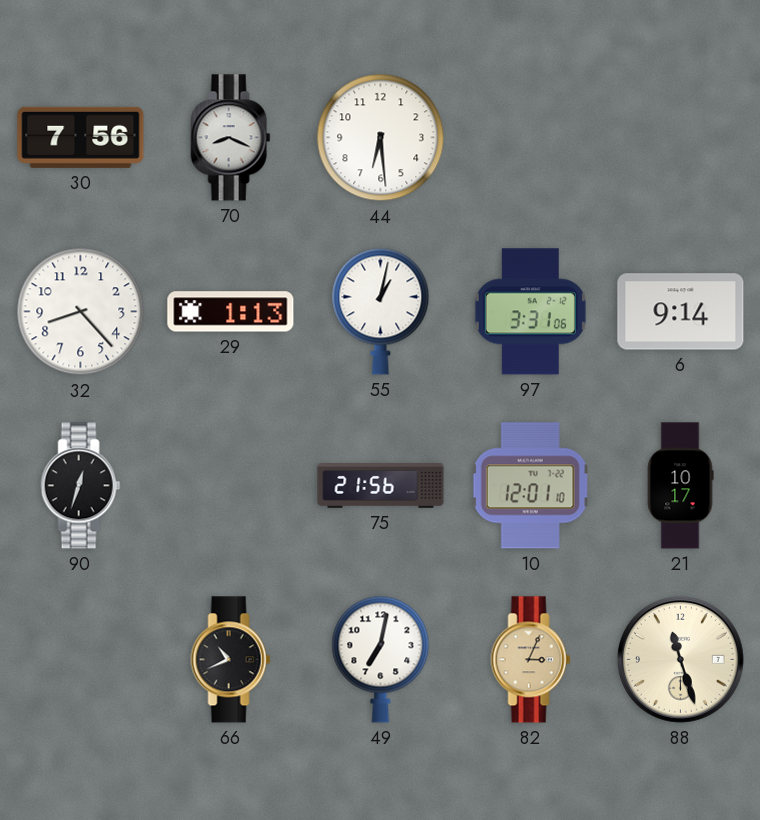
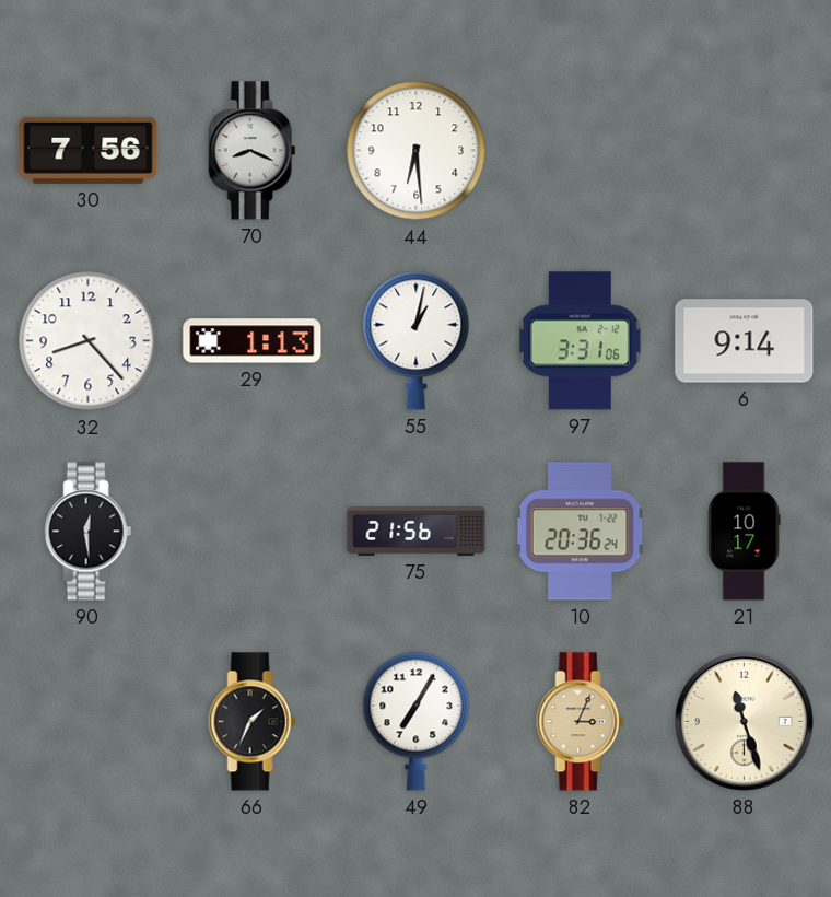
90: 12:33 -> 12:29
10: 12:01 -> 20:36
66: 10:41 -> 1:34
49: 7:02 -> 7:05
